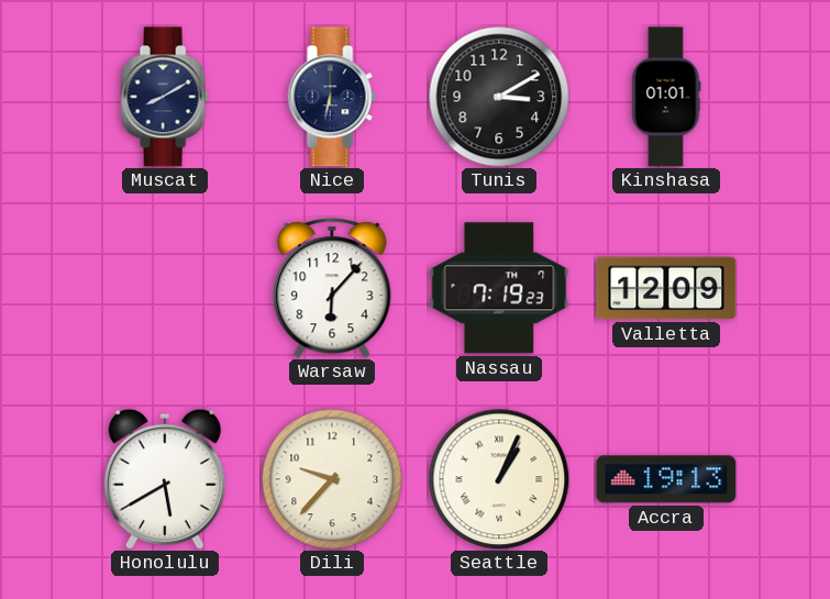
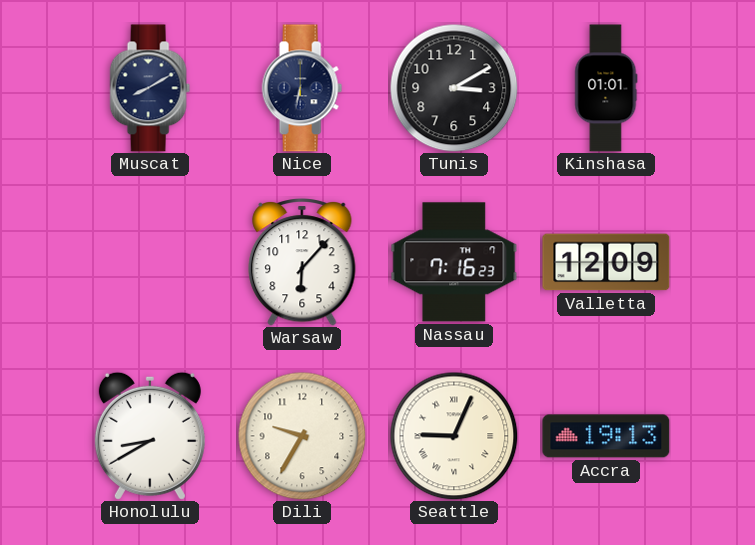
Nassau: 7:19 -> 7:16
Honolulu: 5:40 -> 8:40
Dili: 9:37 -> 9:35
Seattle: 1:04 -> 9:04
